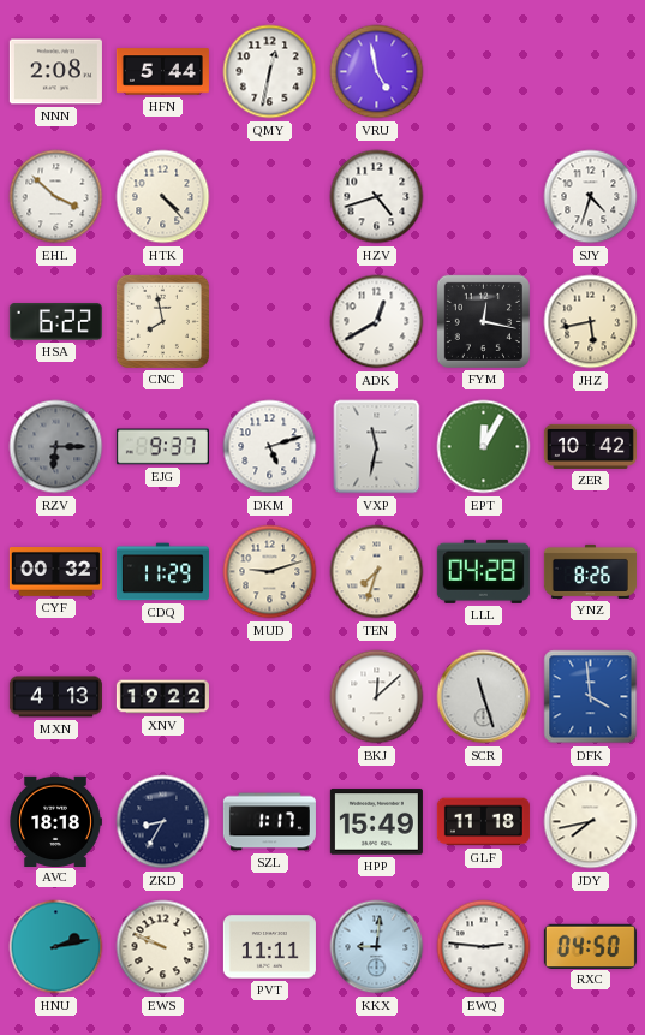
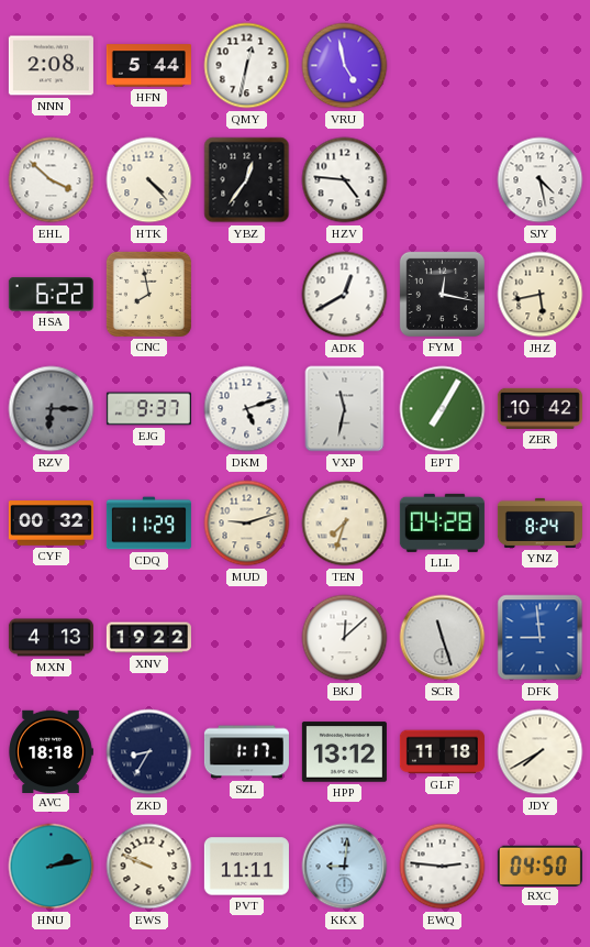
YBZ: none -> 12:36
HZV: 4:42 -> 4:46
SJY: 4:33 -> 4:28
EPT: 12:05 -> 7:05
YNZ: 8:26 -> 8:24
DFK: 3:59 -> 8:59
HPP: 15:49 -> 13:12
JDY: 7:43 -> 7:40
